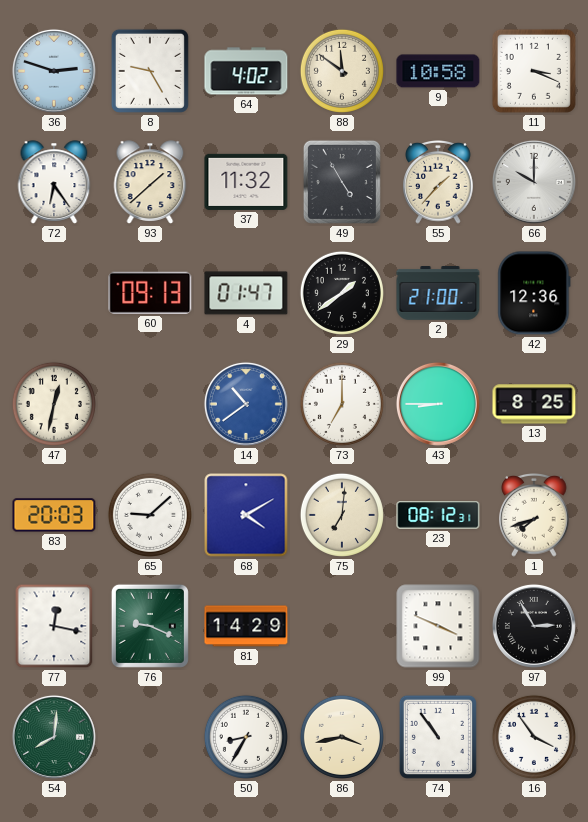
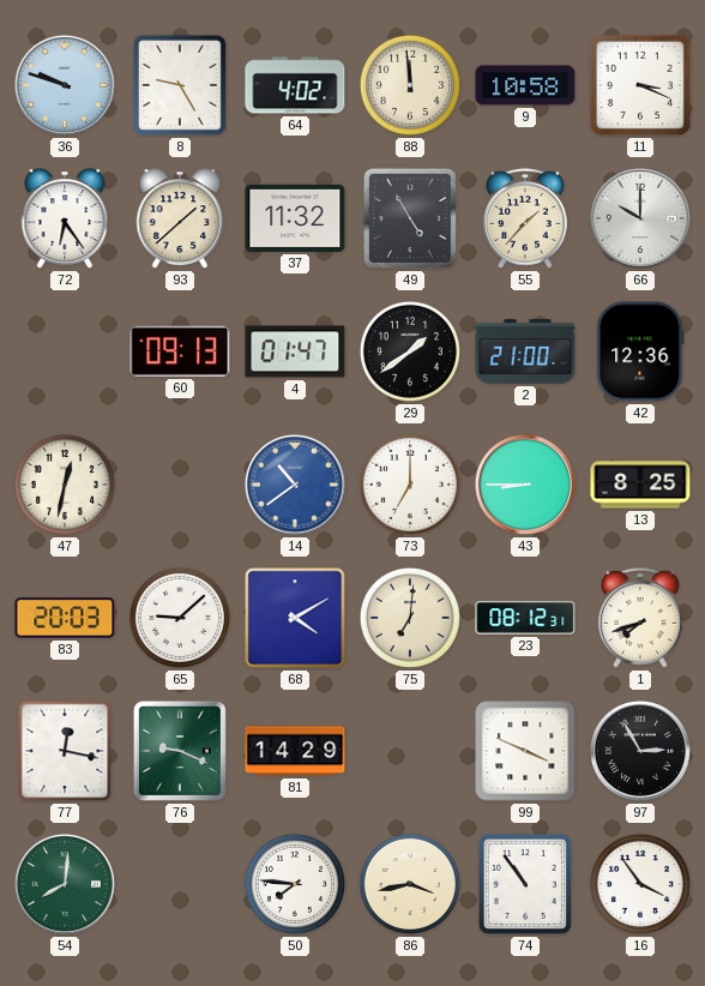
36: 2:48 -> 9:48
88: 11:51 -> 11:59
50: 8:35 -> 7:46
